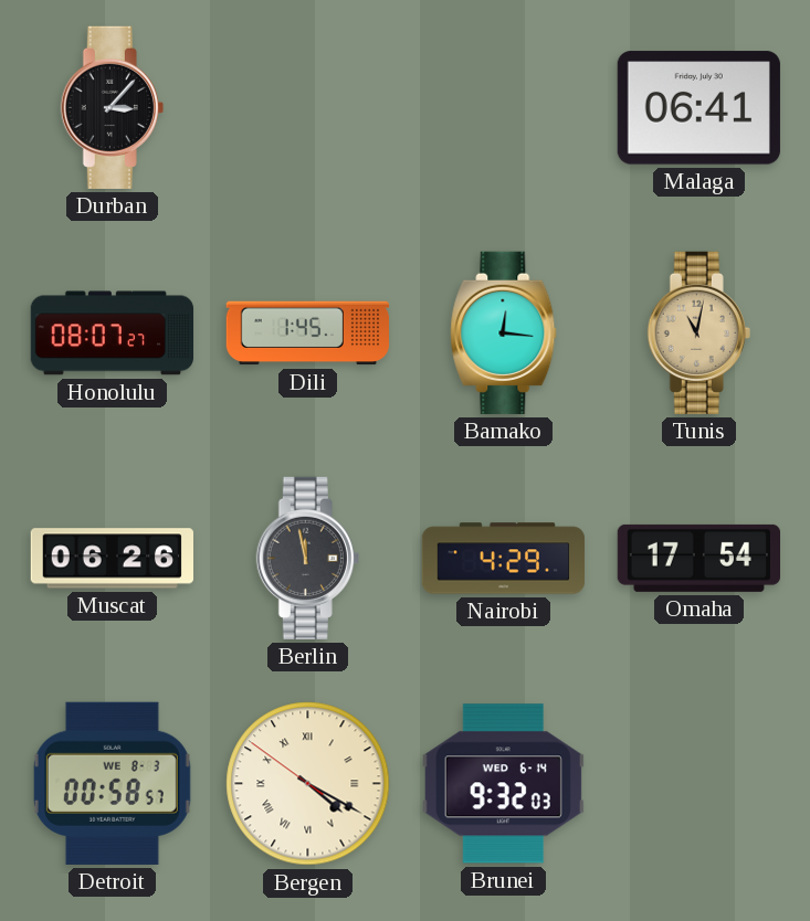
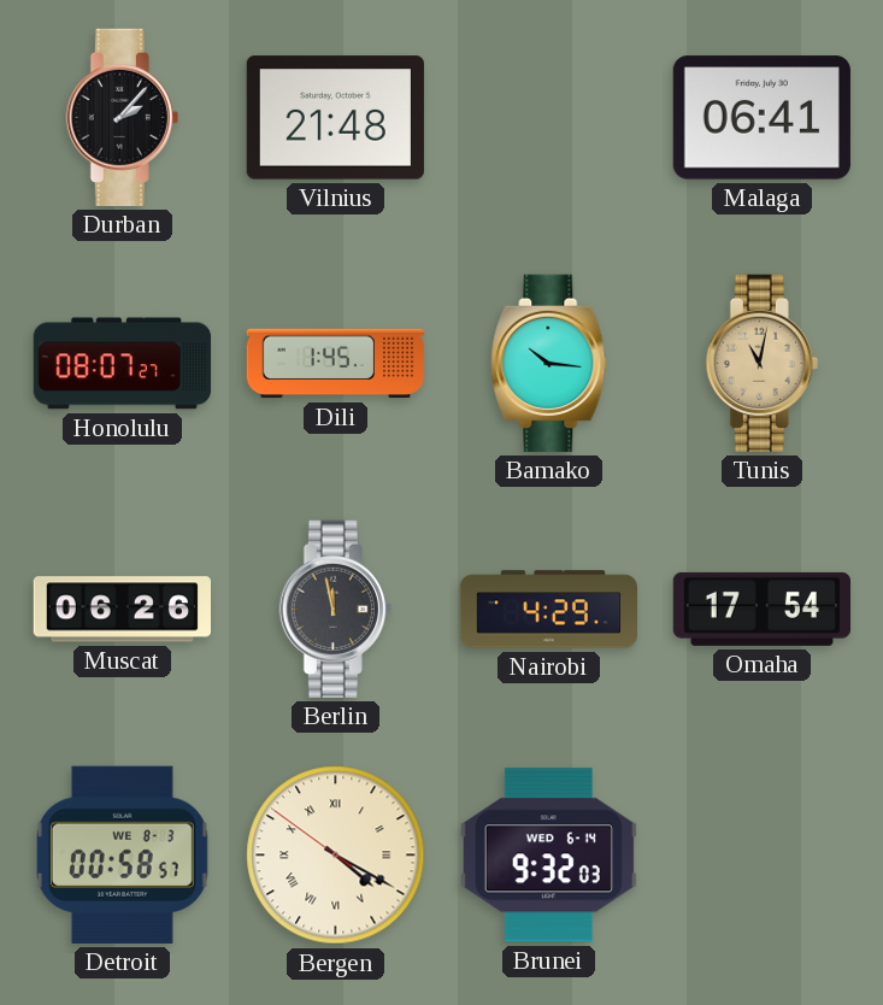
Durban: 3:07 -> 2:07
Vilnius: none -> 21:48
Bamako: 12:16 -> 10:16
